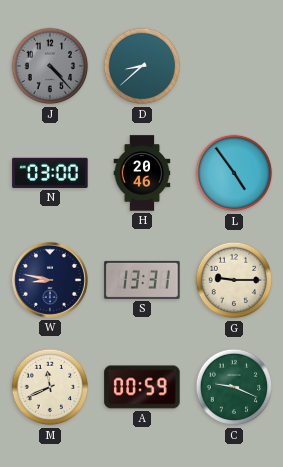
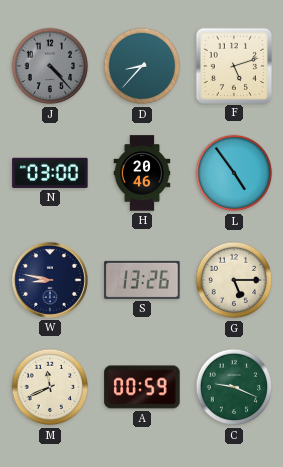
D: 8:38 -> 8:37
F: none -> 5:12
S: 13:31 -> 13:26
G: 9:15 -> 5:15
